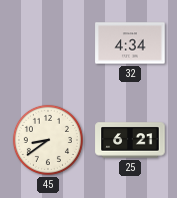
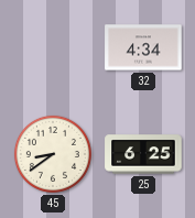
25: 6:21 -> 6:25
